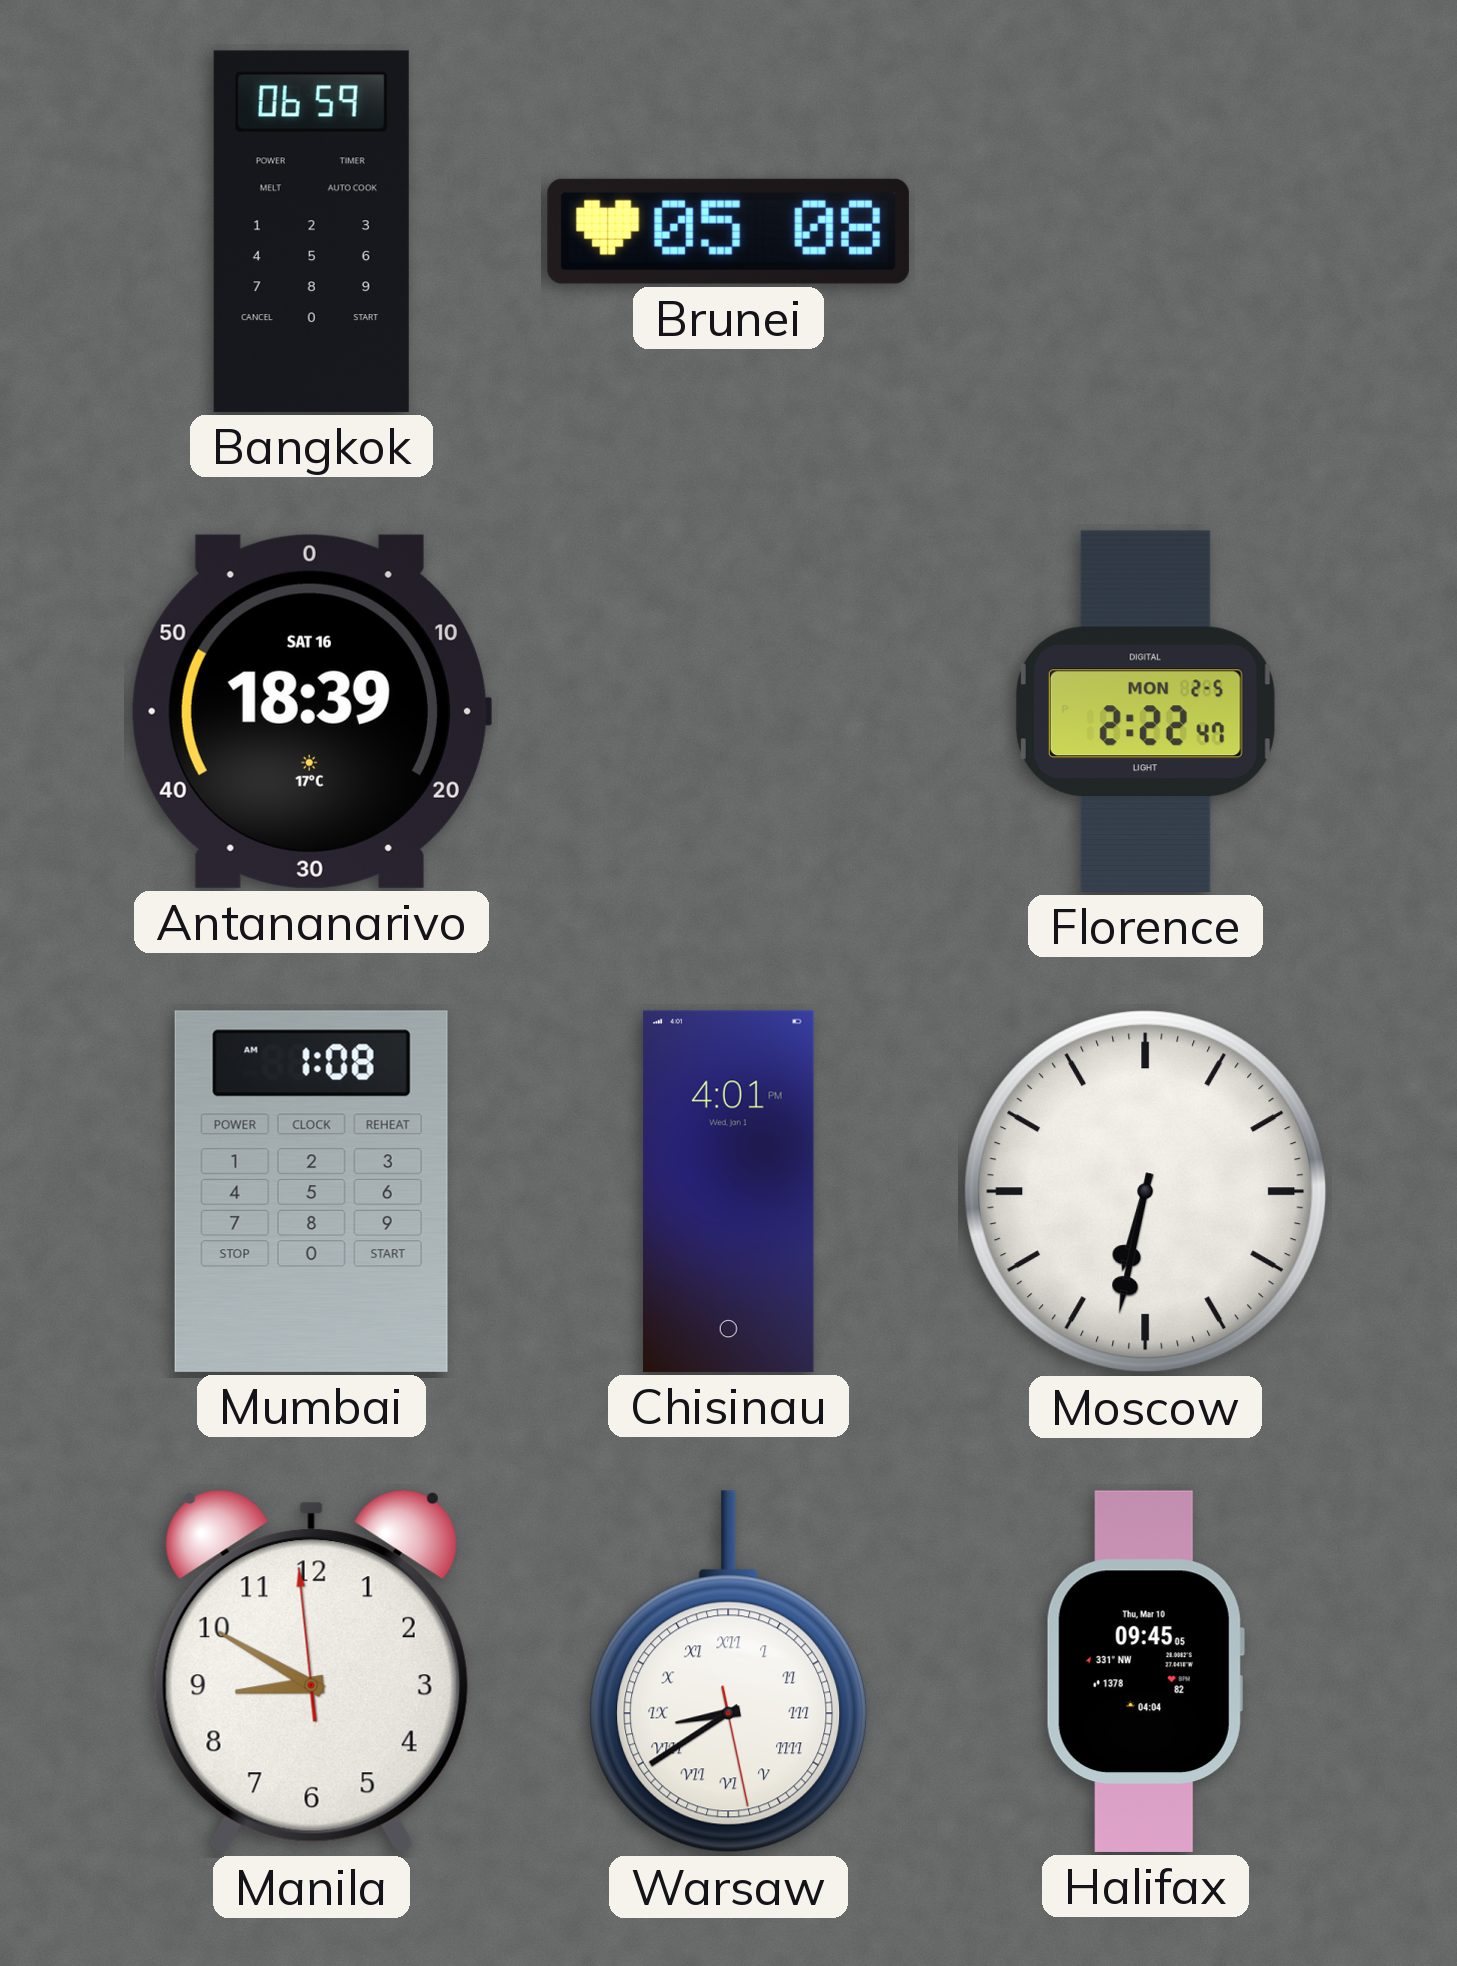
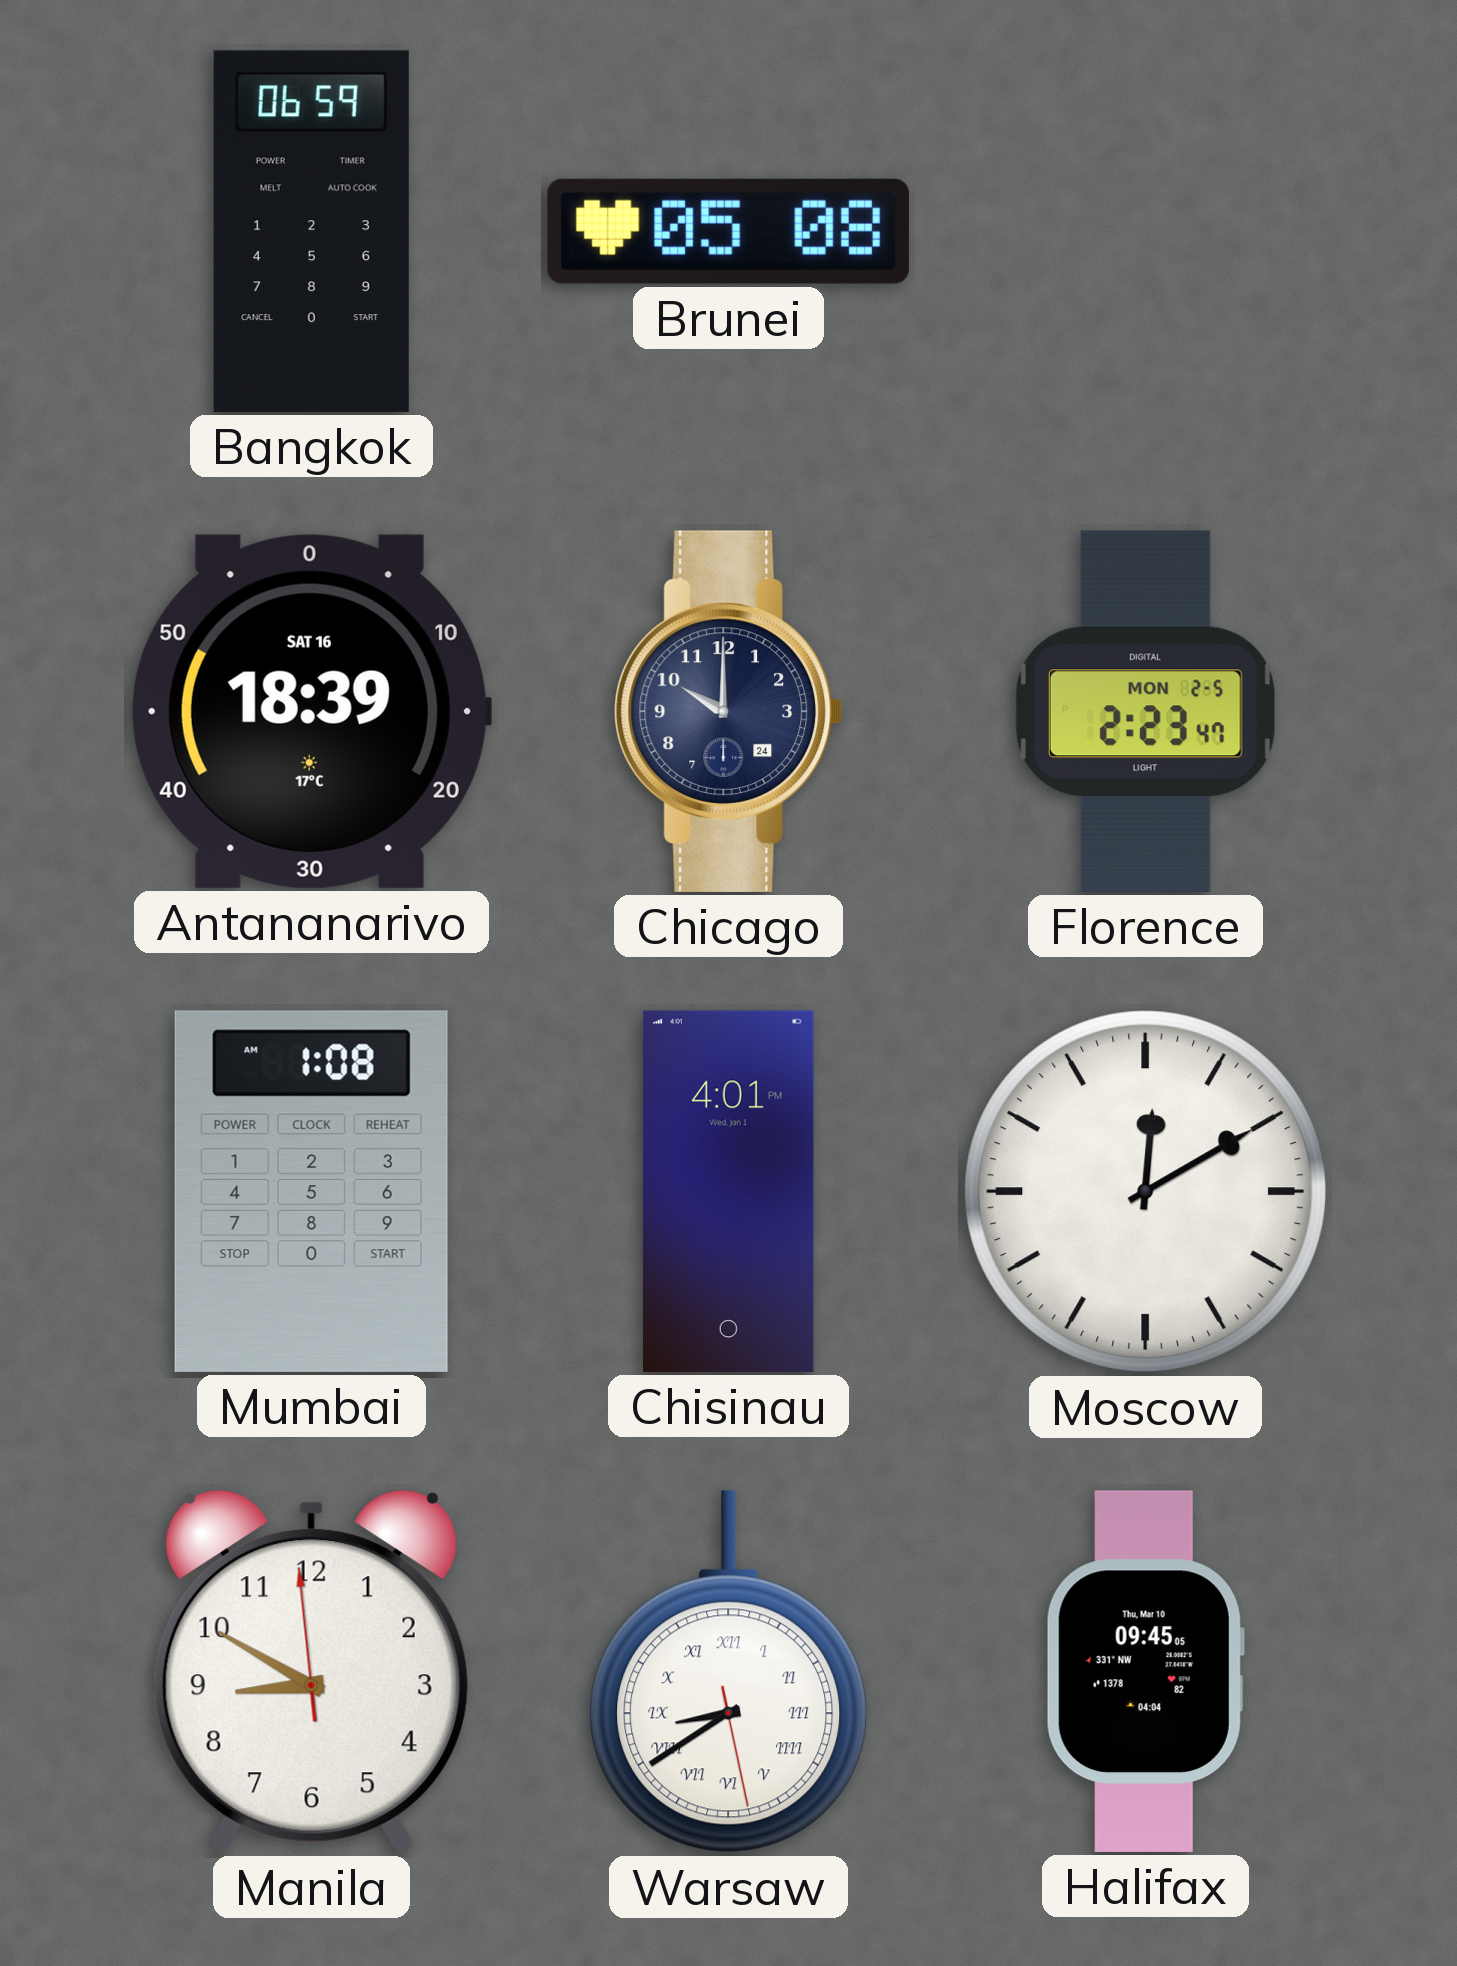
Chicago: none -> 10:00
Florence: 2:22 -> 2:23
Moscow: 6:32 -> 12:10
